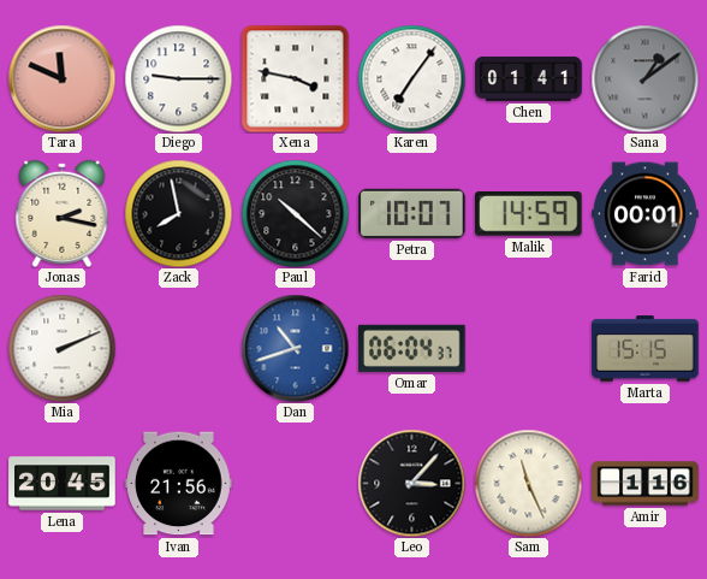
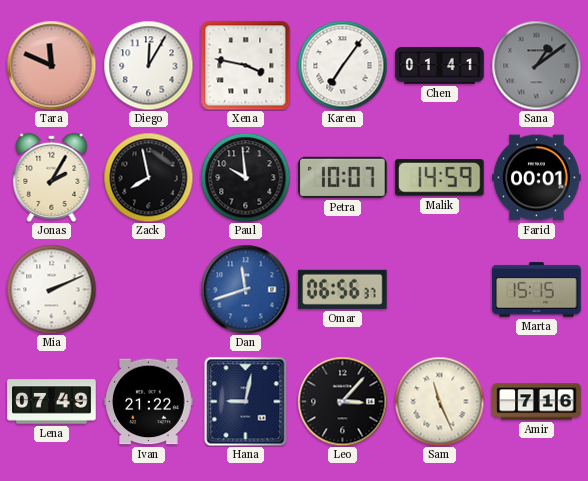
Diego: 9:15 -> 12:05
Jonas: 2:17 -> 2:05
Paul: 10:22 -> 9:59
Dan: 10:42 -> 11:42
Omar: 06:04 -> 06:56
Lena: 20:45 -> 07:49
Ivan: 21:56 -> 21:22
Hana: none -> 9:02
Amir: 1:16 -> 7:16
